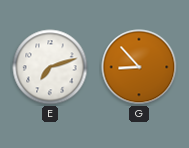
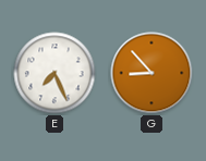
E: 7:12 -> 7:26
